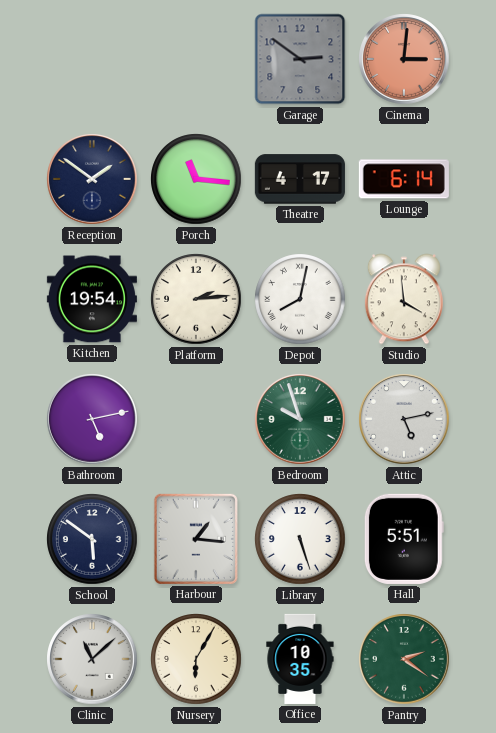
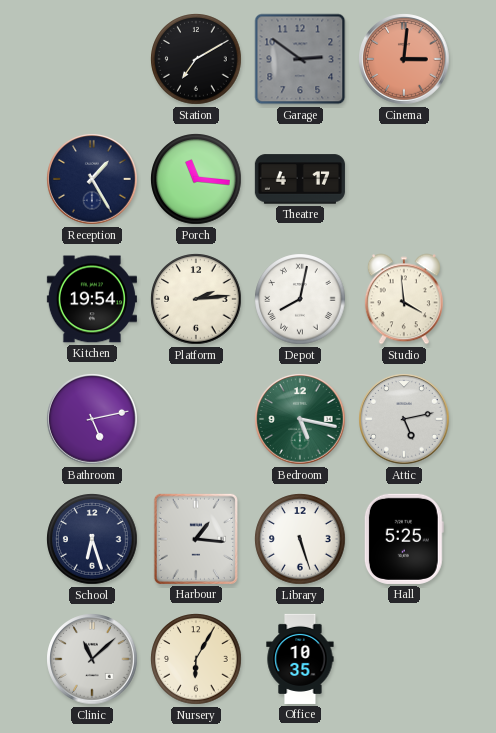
Station: none -> 7:10
Reception: 1:51 -> 1:25
Lounge: 6:14 -> none
Bedroom: 9:57 -> 5:17
School: 5:51 -> 6:27
Hall: 5:51 -> 5:25
Pantry: 2:21 -> none
